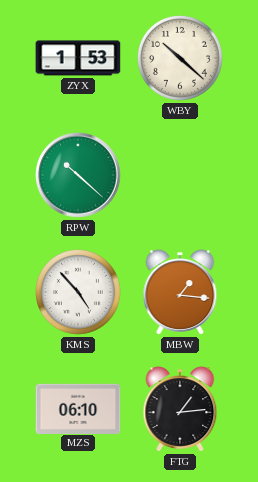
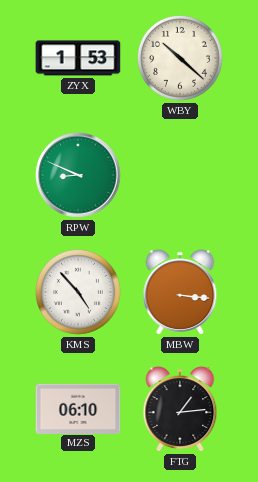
RPW: 10:22 -> 8:49
MBW: 1:16 -> 3:16
